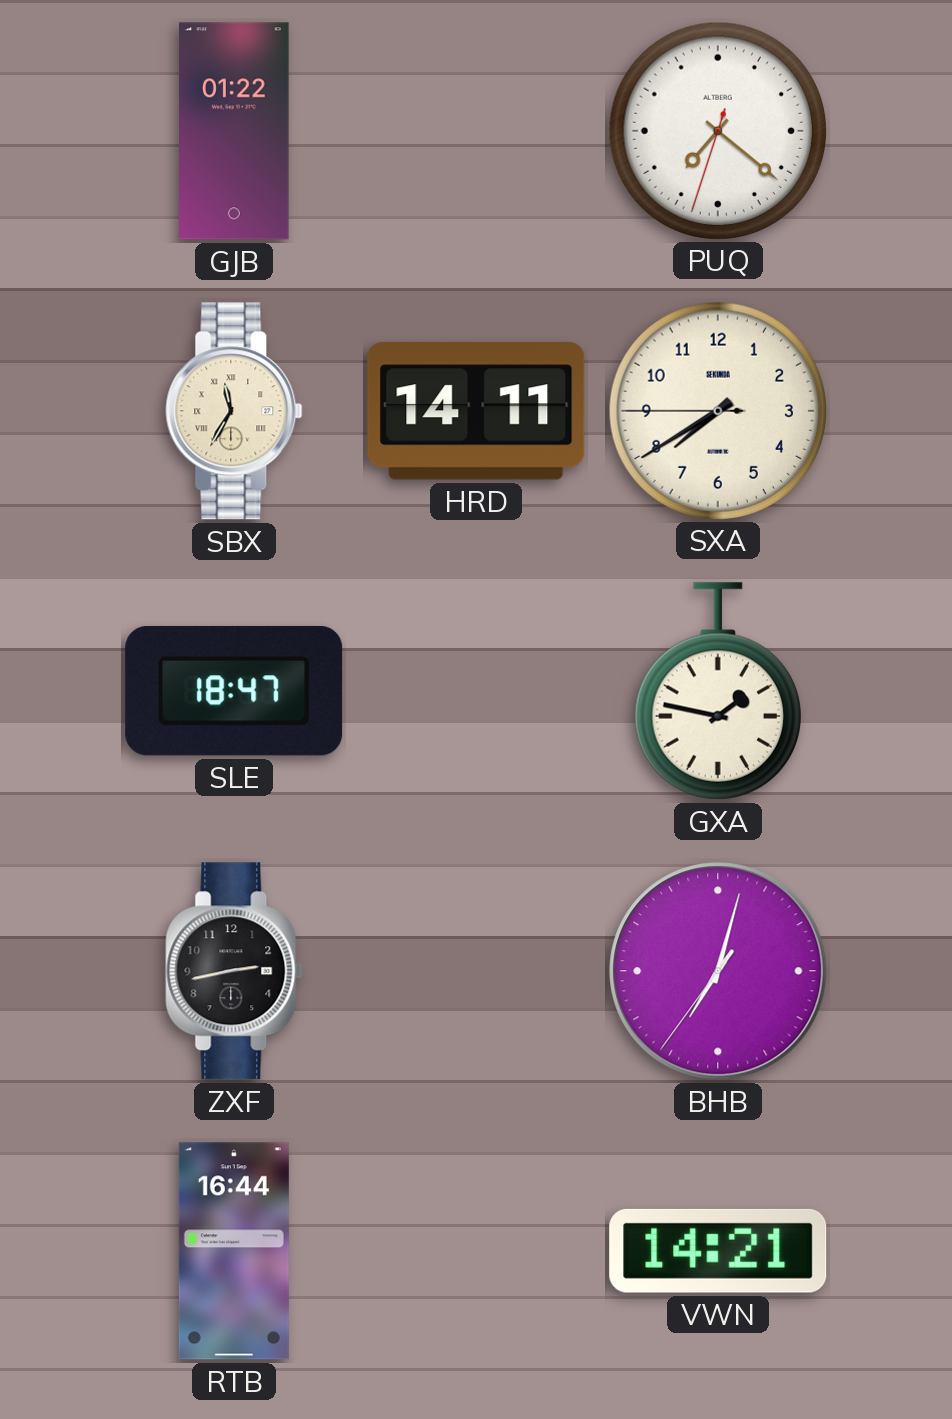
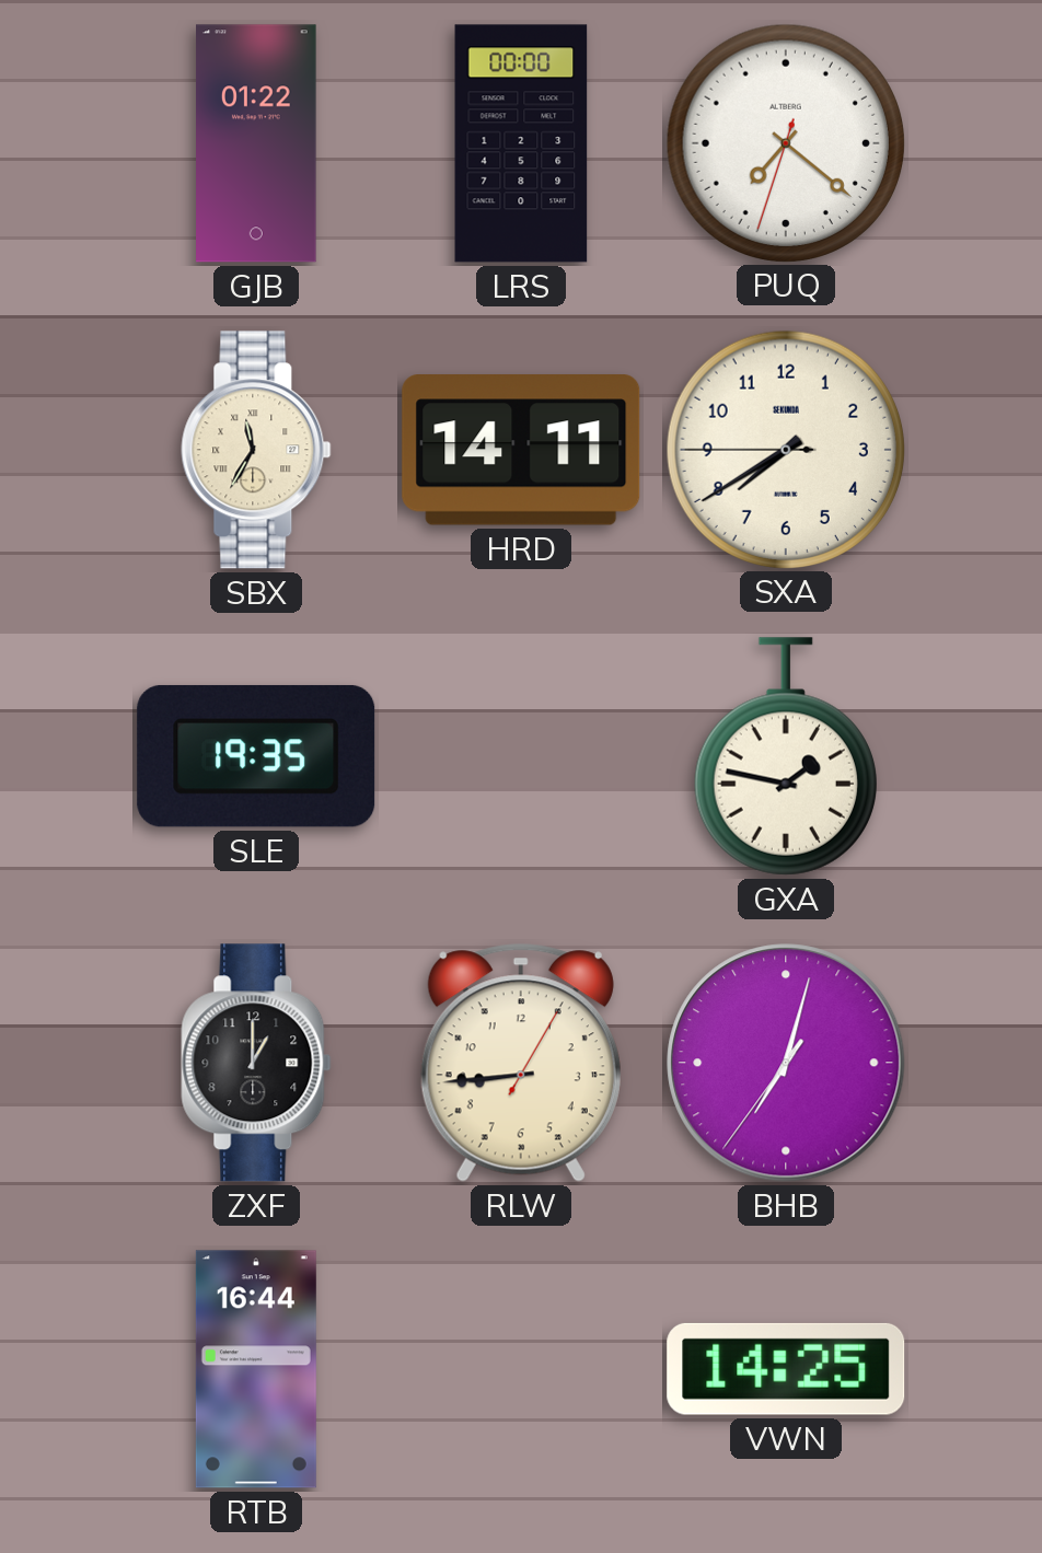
LRS: none -> 00:00
SLE: 18:47 -> 19:35
ZXF: 2:43 -> 1:00
RLW: none -> 8:44
VWN: 14:21 -> 14:25
